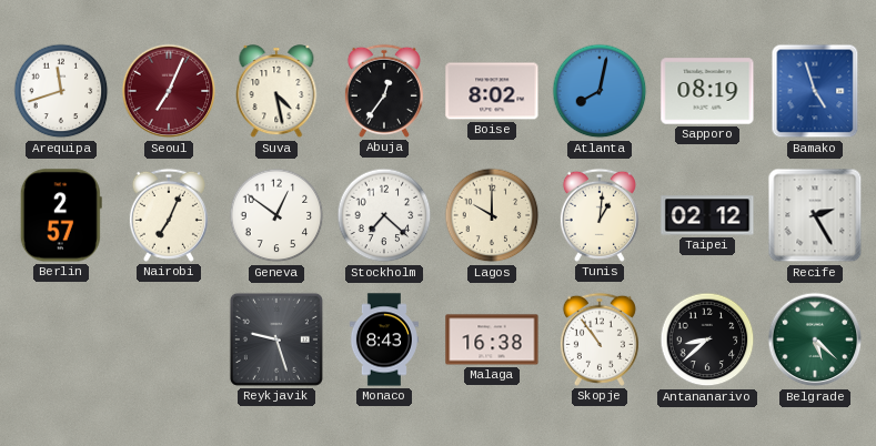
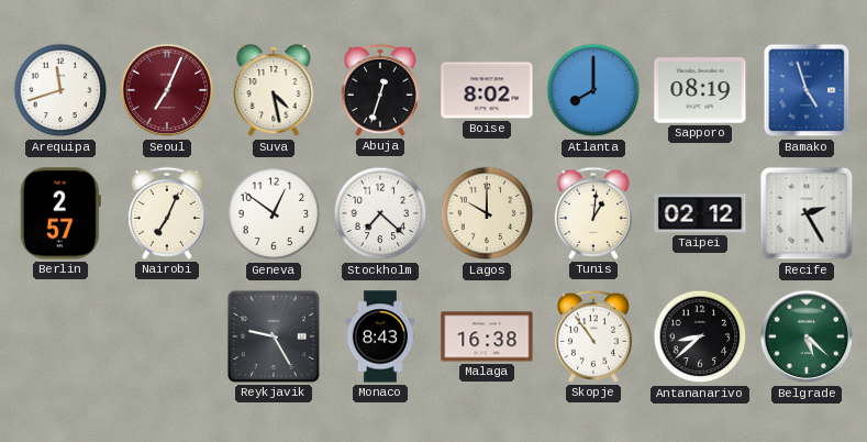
Abuja: 12:36 -> 12:33
Atlanta: 8:02 -> 8:00
Reykjavik: 9:27 -> 9:25
